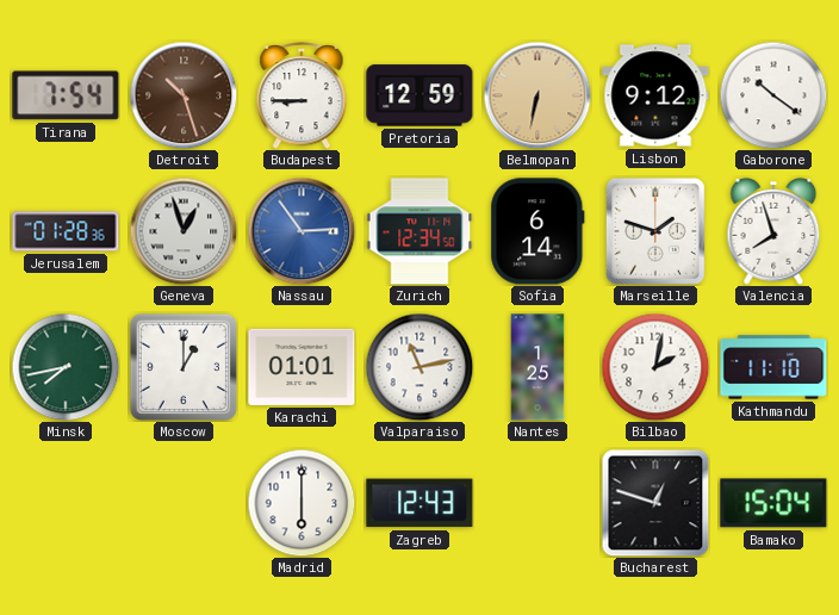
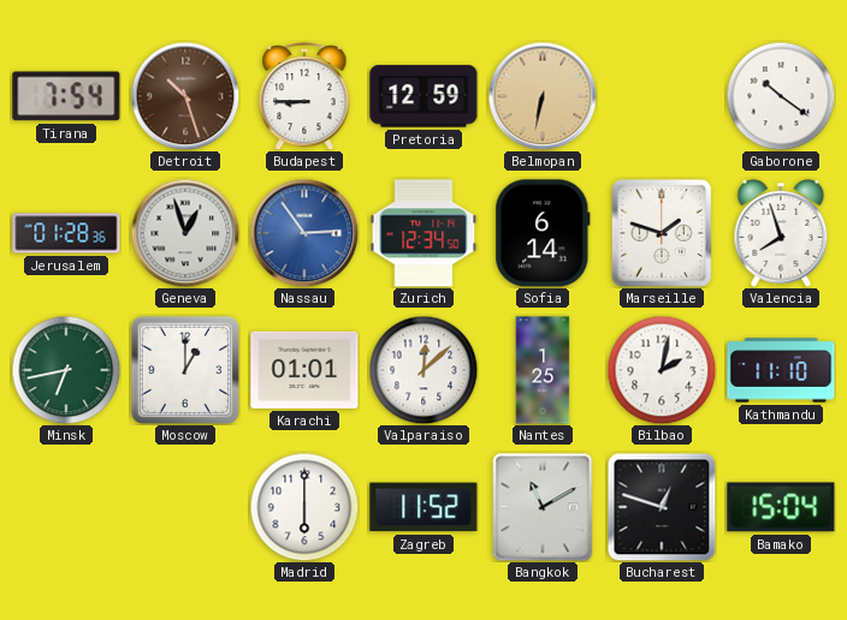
Lisbon: 9:12 -> none
Minsk: 7:43 -> 6:43
Valparaiso: 11:13 -> 12:08
Zagreb: 12:43 -> 11:52
Bangkok: none -> 11:10
